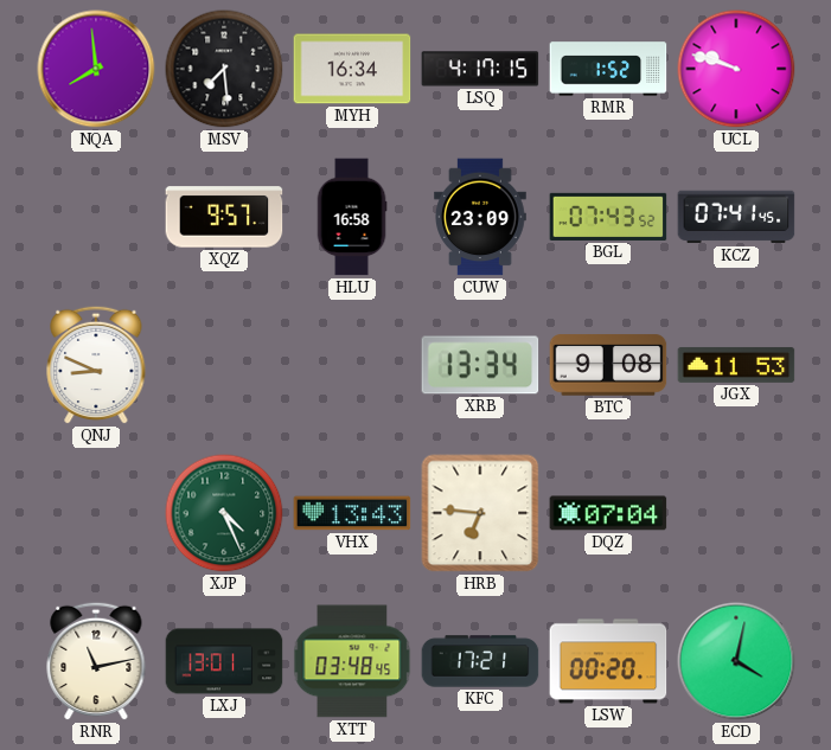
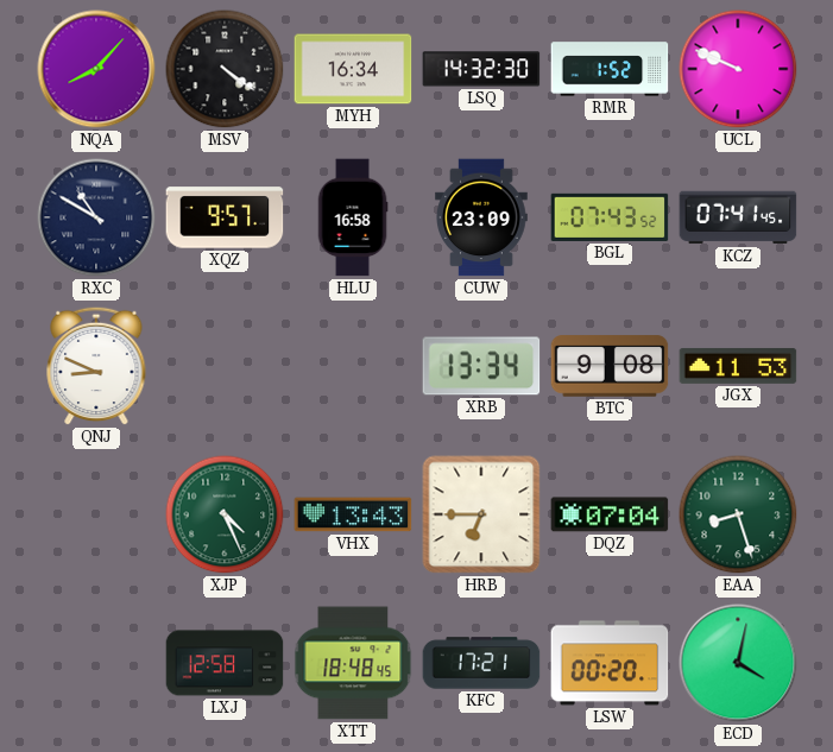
NQA: 7:59 -> 8:07
MSV: 7:29 -> 4:21
LSQ: 4:17 -> 14:32
UCL: 9:48 -> 9:49
RXC: none -> 10:50
HRB: 6:46 -> 6:45
EAA: none -> 8:27
RNR: 11:13 -> none
LXJ: 13:01 -> 12:58
XTT: 03:48 -> 18:48
